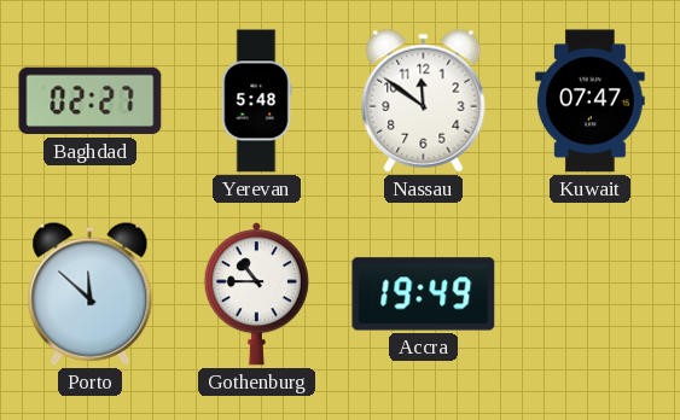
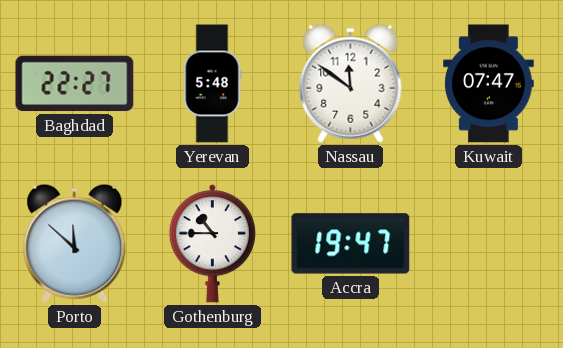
Baghdad: 02:27 -> 22:27
Accra: 19:49 -> 19:47
